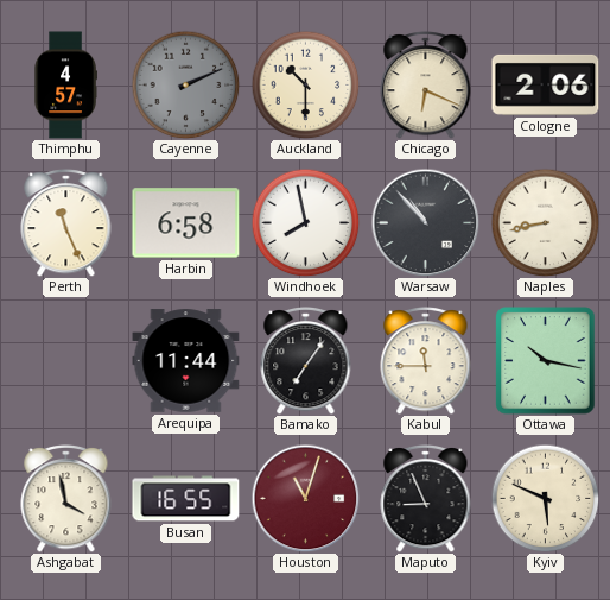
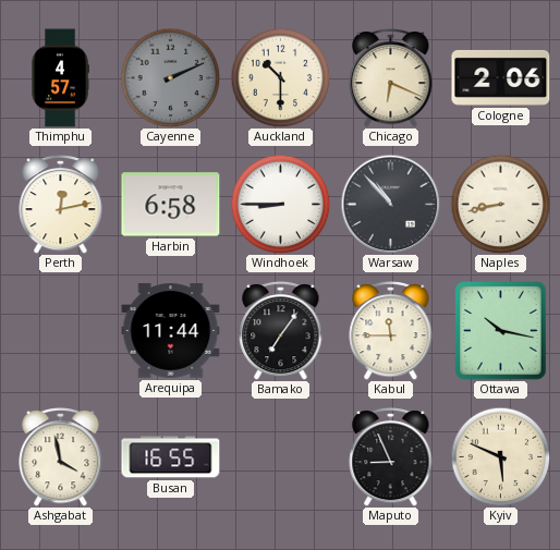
Perth: 11:26 -> 12:13
Windhoek: 7:58 -> 8:45
Houston: 11:03 -> none
